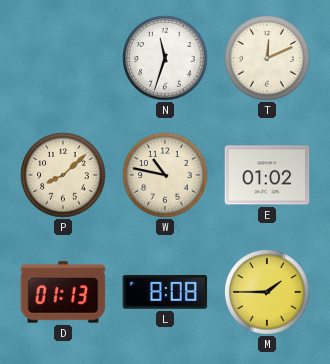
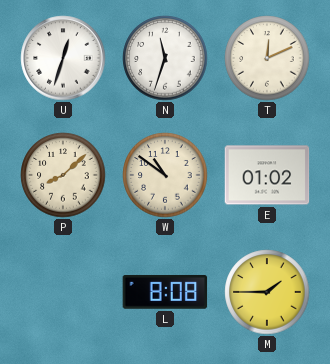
U: none -> 12:33
W: 10:47 -> 10:51
D: 01:13 -> none
